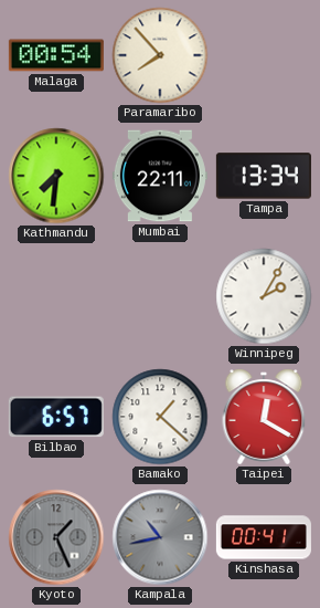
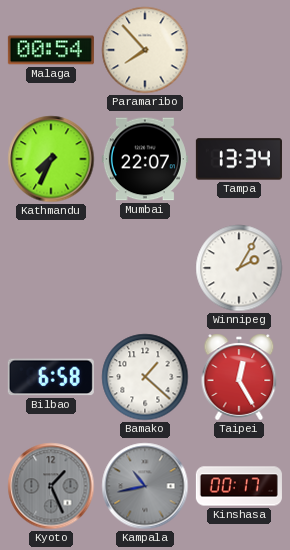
Kathmandu: 7:31 -> 7:34
Mumbai: 22:11 -> 22:07
Bilbao: 6:57 -> 6:58
Taipei: 12:20 -> 12:25
Kinshasa: 00:41 -> 00:17
